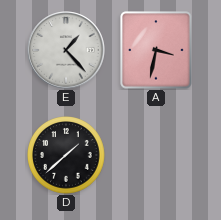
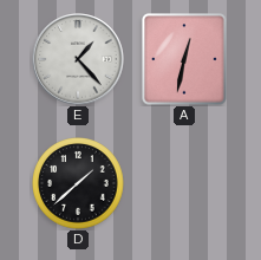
A: 3:32 -> 12:32
